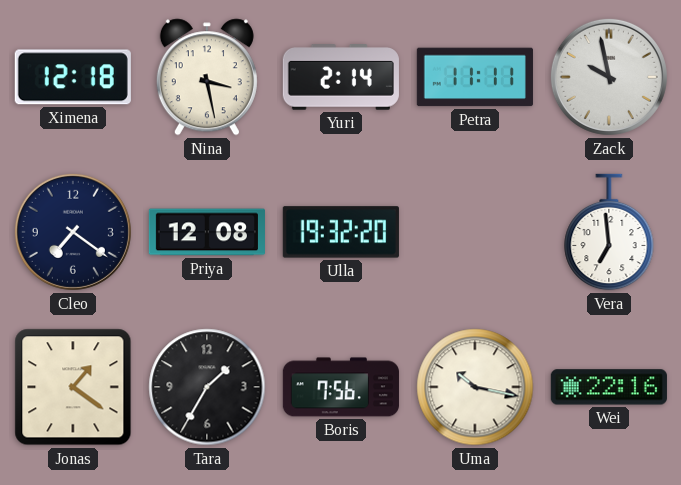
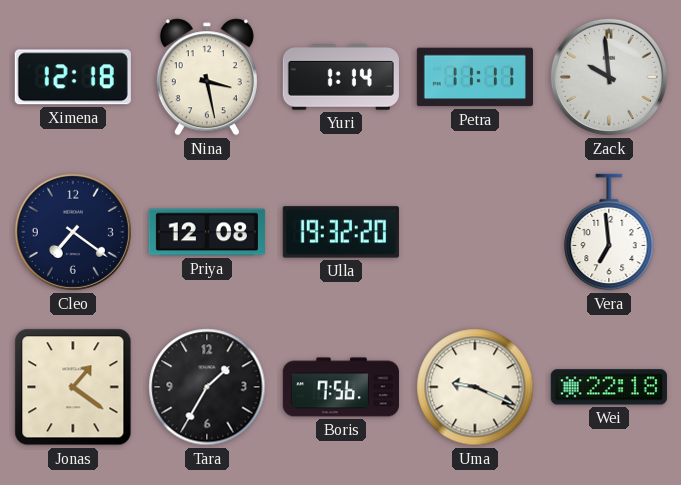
Yuri: 2:14 -> 1:14
Zack: 9:58 -> 9:59
Uma: 10:17 -> 9:19
Wei: 22:16 -> 22:18
